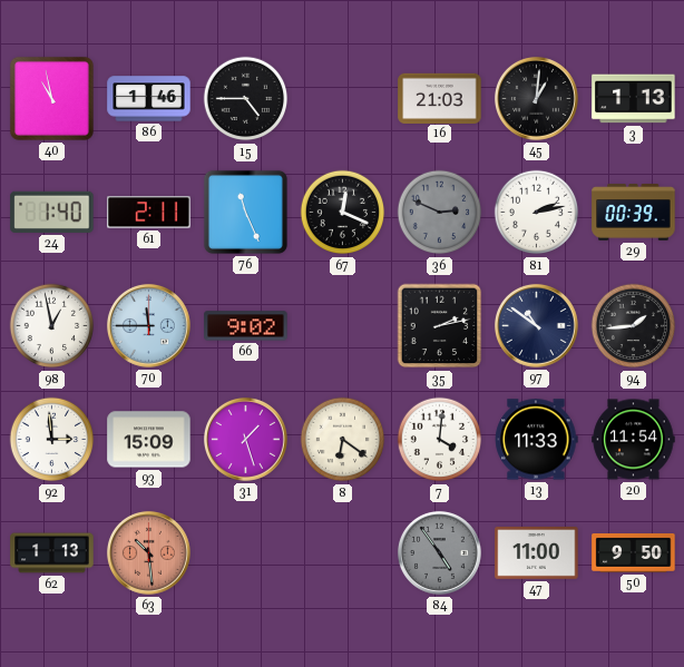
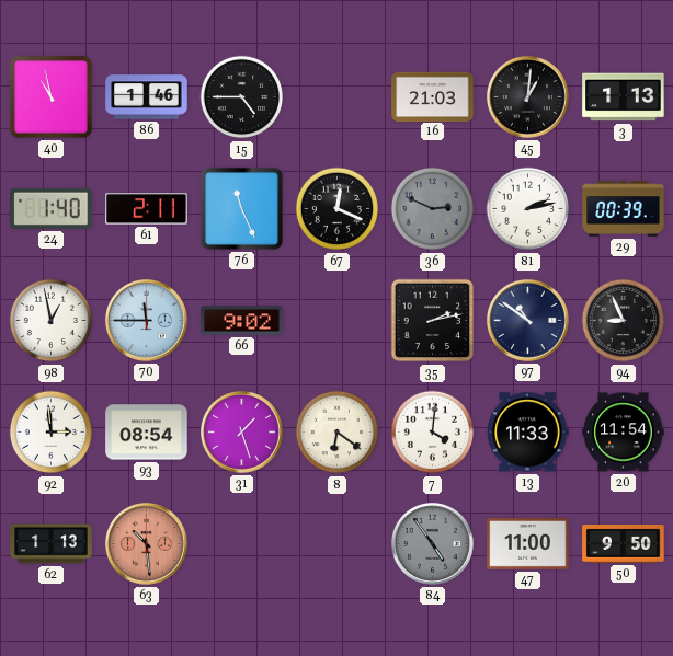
94: 1:44 -> 8:56
93: 15:09 -> 08:54
